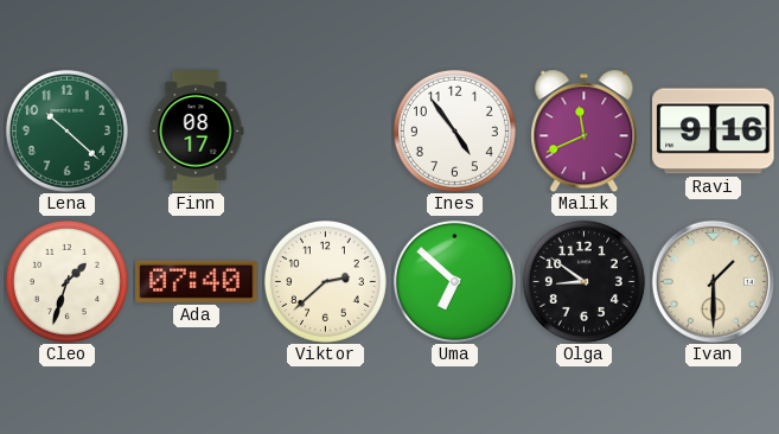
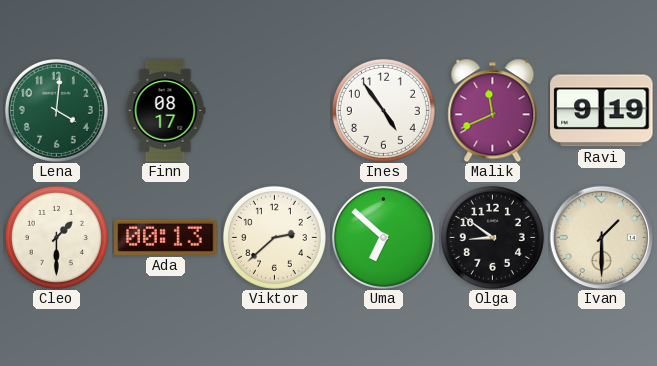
Lena: 10:22 -> 4:01
Ravi: 9:16 -> 9:19
Cleo: 1:33 -> 1:30
Ada: 07:40 -> 00:13
